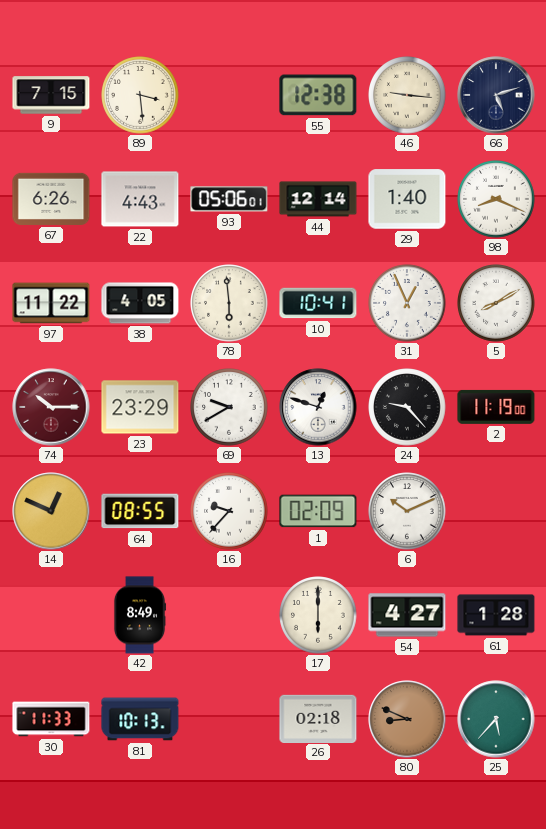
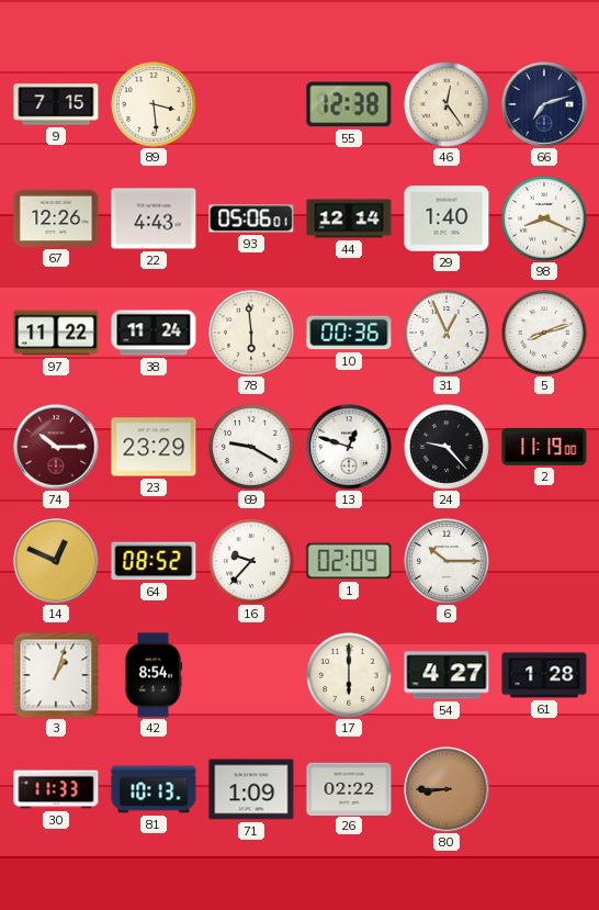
46: 9:16 -> 12:24
66: 5:12 -> 7:12
67: 6:26 -> 12:26
38: 4:05 -> 11:24
10: 10:41 -> 00:36
5: 8:10 -> 8:12
69: 9:40 -> 9:20
64: 08:55 -> 08:52
6: 10:11 -> 10:15
3: none -> 1:03
42: 8:49 -> 8:54
71: none -> 1:09
26: 02:18 -> 02:22
80: 8:49 -> 8:45
25: 5:37 -> none
